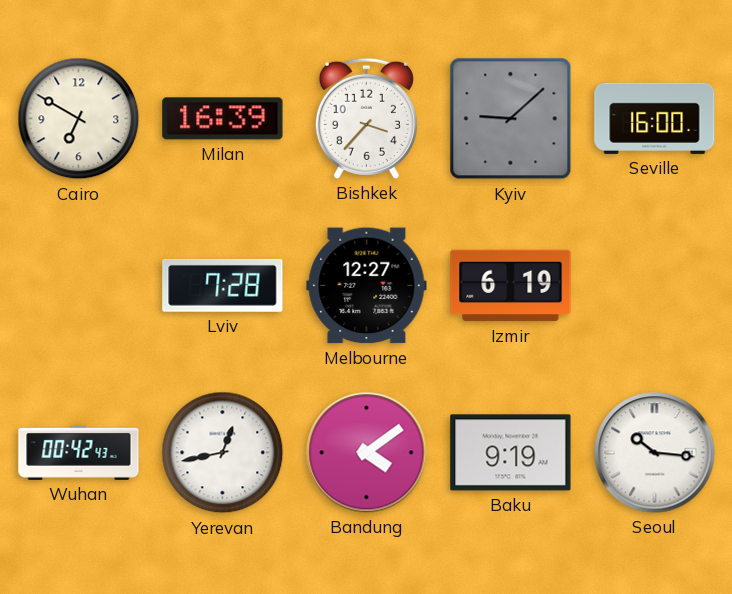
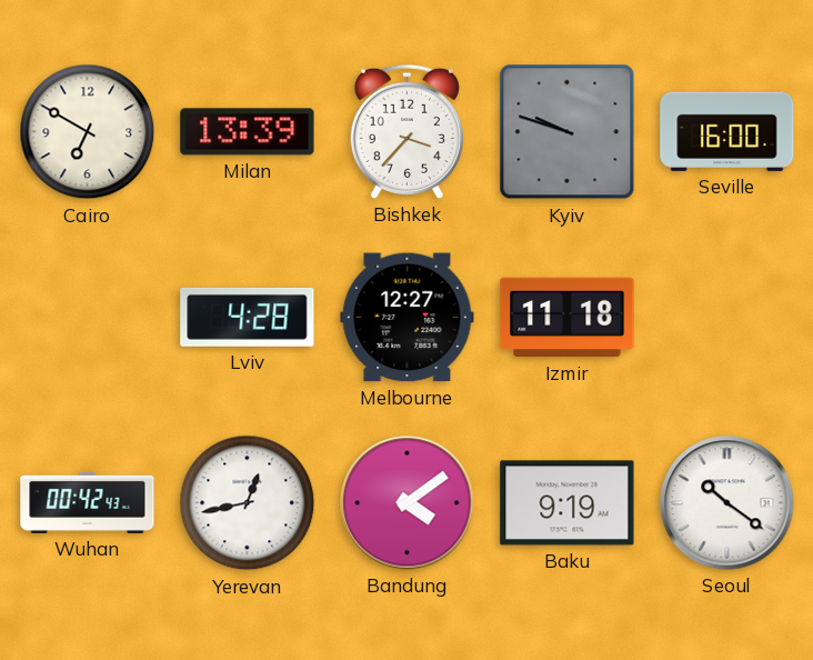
Milan: 16:39 -> 13:39
Kyiv: 9:08 -> 9:48
Lviv: 7:28 -> 4:28
Izmir: 6:19 -> 11:18
Seoul: 10:16 -> 10:21
